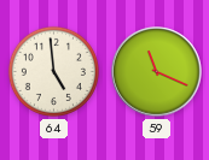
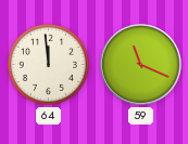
64: 4:59 -> 11:59
